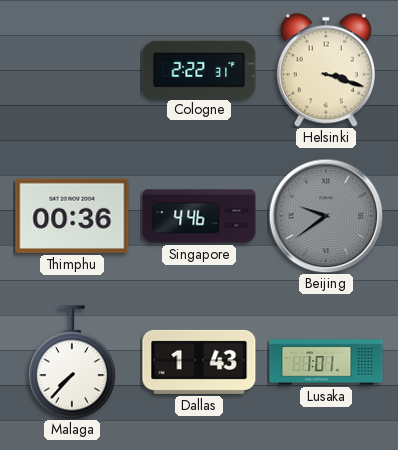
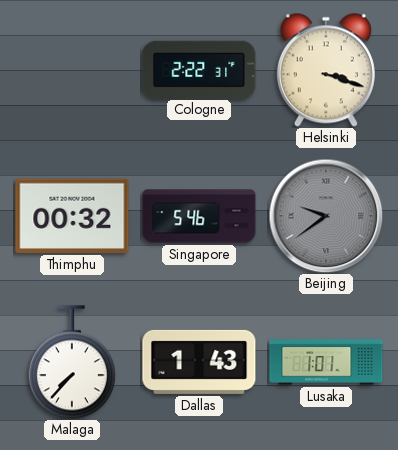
Thimphu: 00:36 -> 00:32
Singapore: 4:46 -> 5:46
